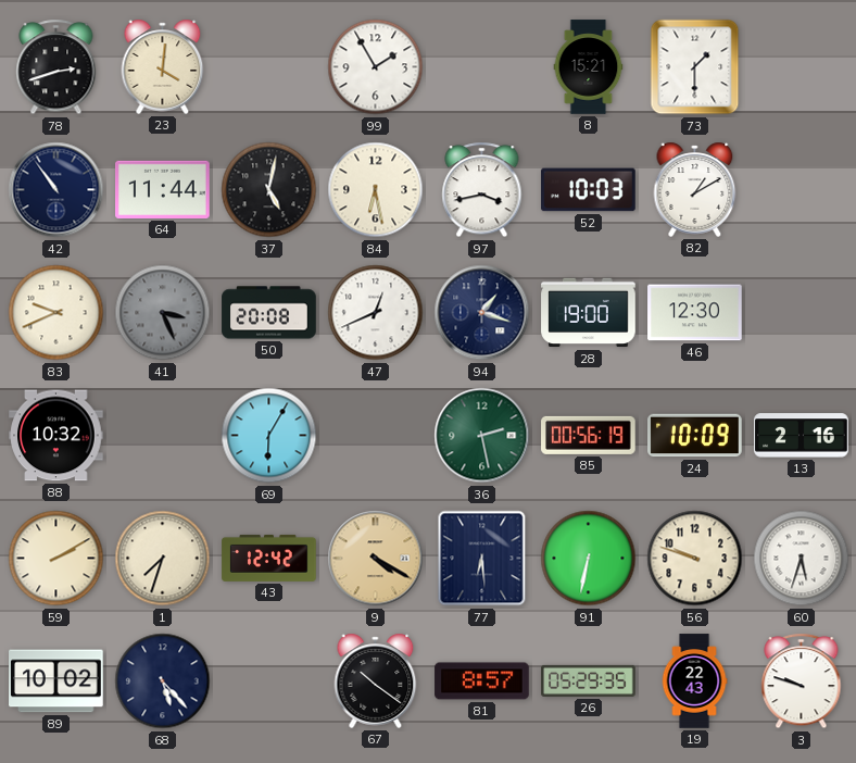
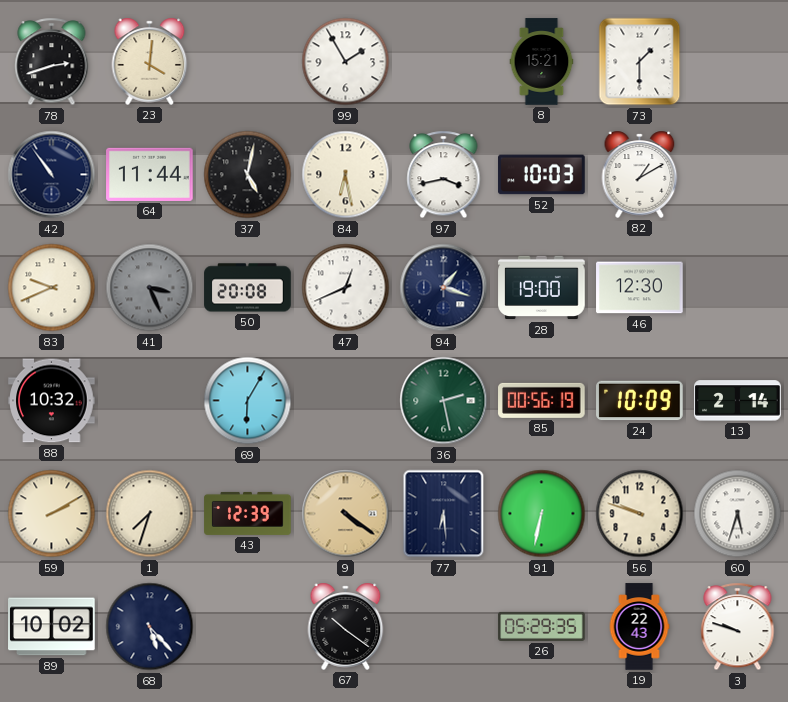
13: 2:16 -> 2:14
43: 12:42 -> 12:39
9: 4:20 -> 4:21
81: 8:57 -> none
